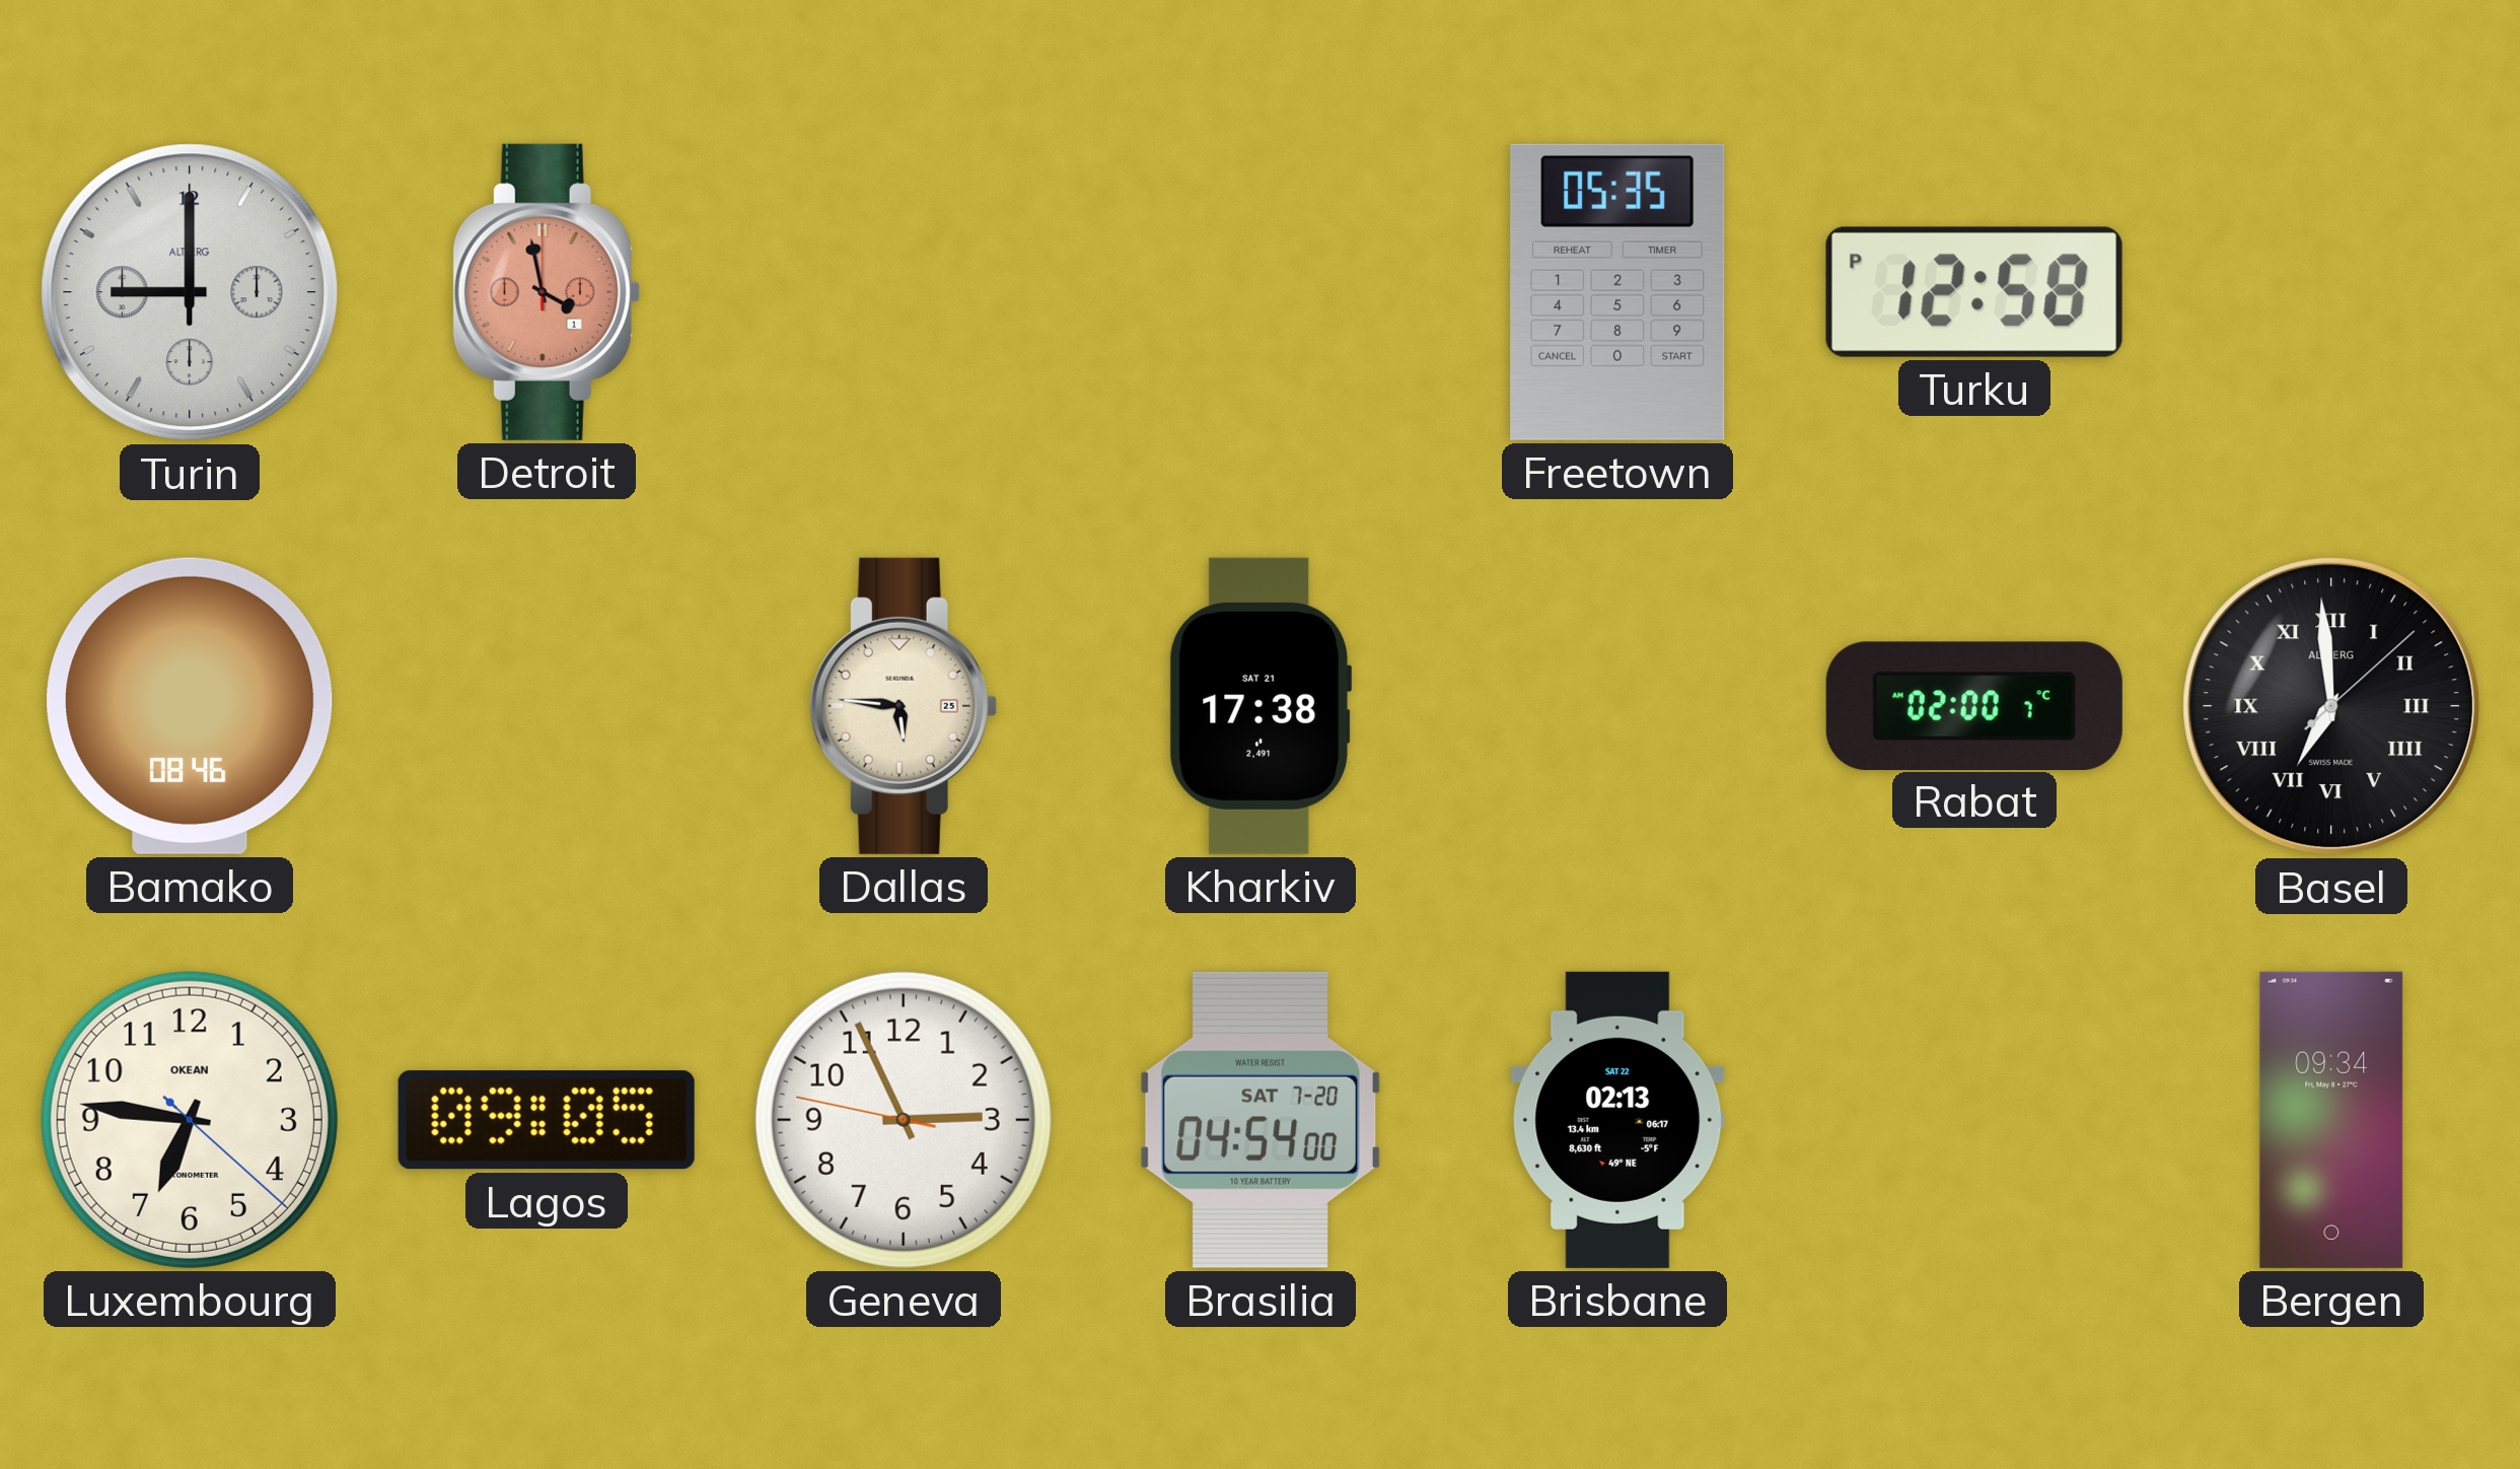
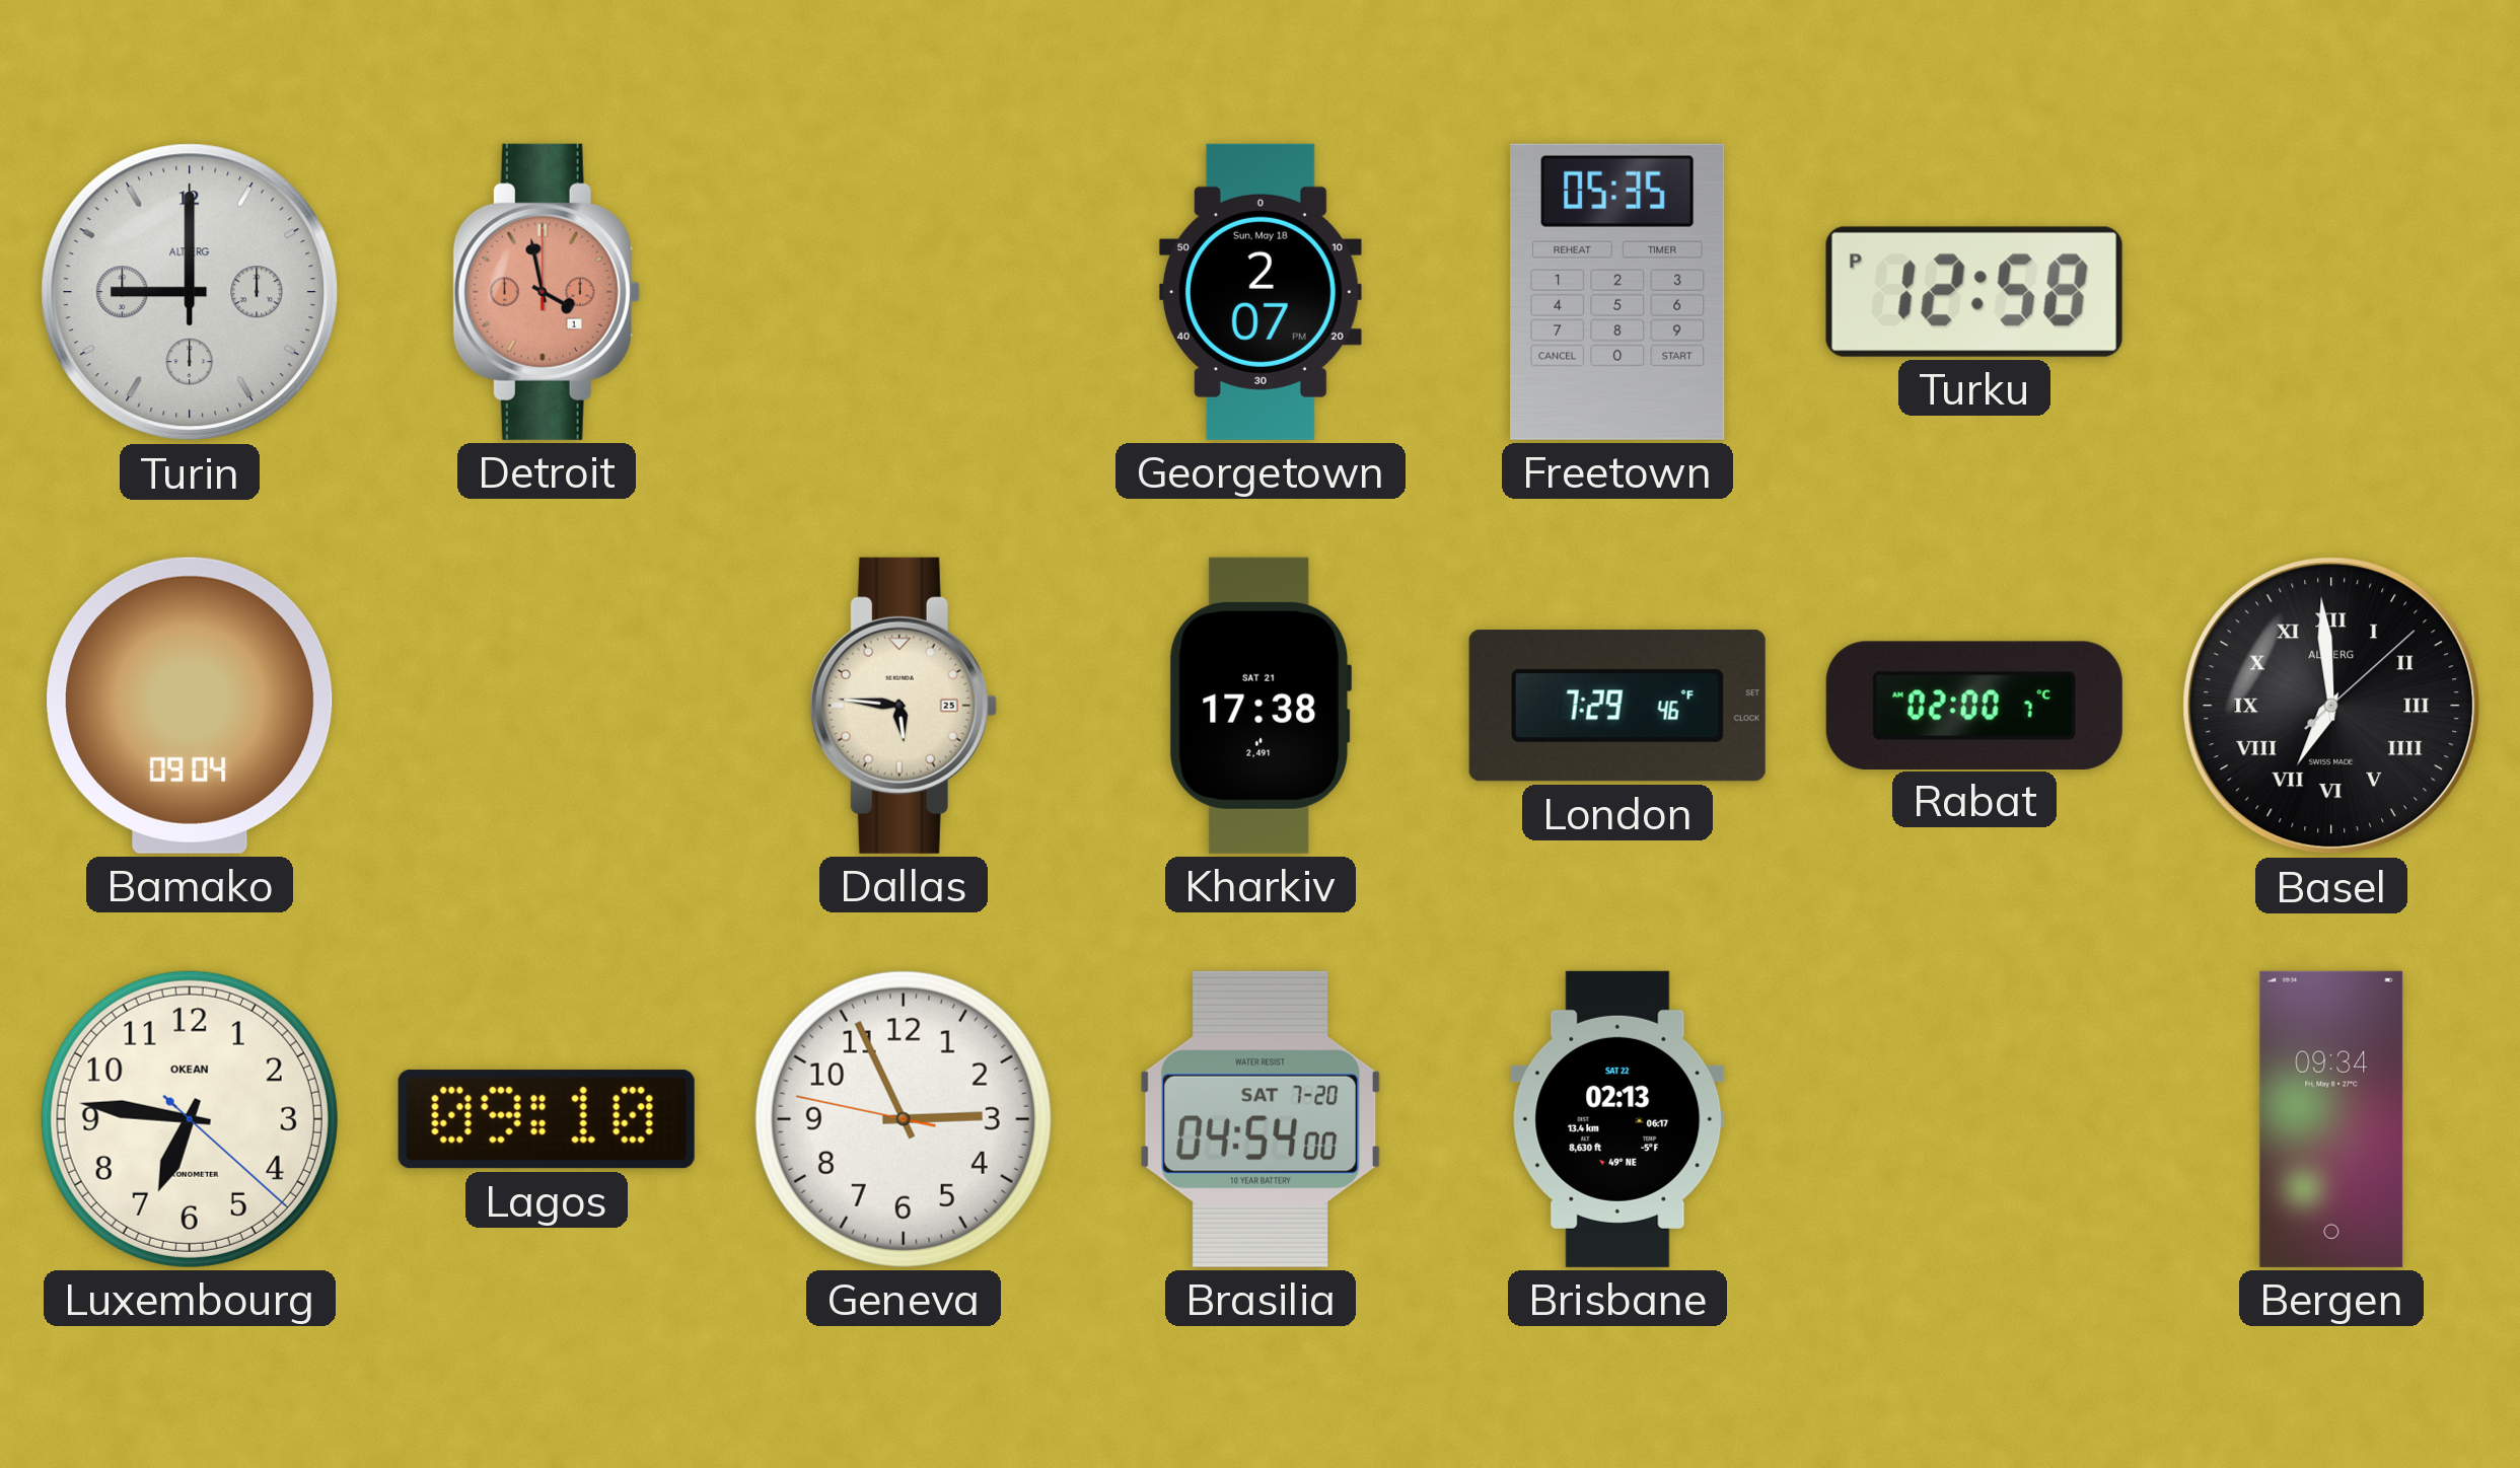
Georgetown: none -> 2:07
Bamako: 08:46 -> 09:04
London: none -> 7:29
Lagos: 09:05 -> 09:10
